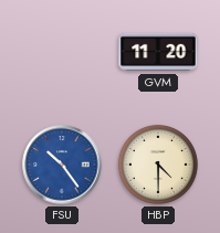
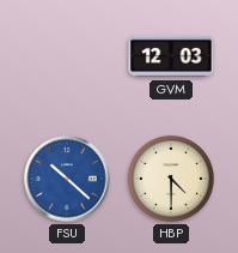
GVM: 11:20 -> 12:03
FSU: 10:24 -> 10:22
